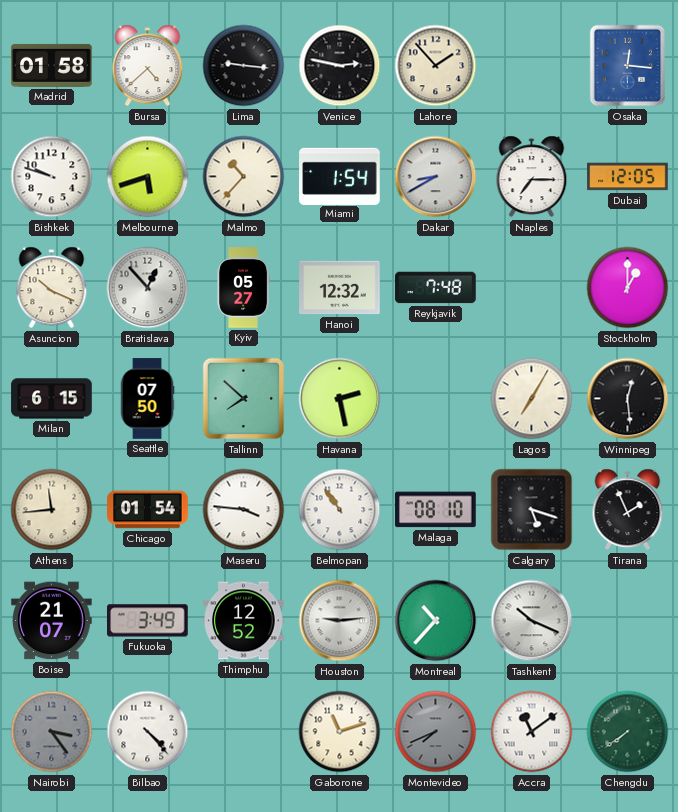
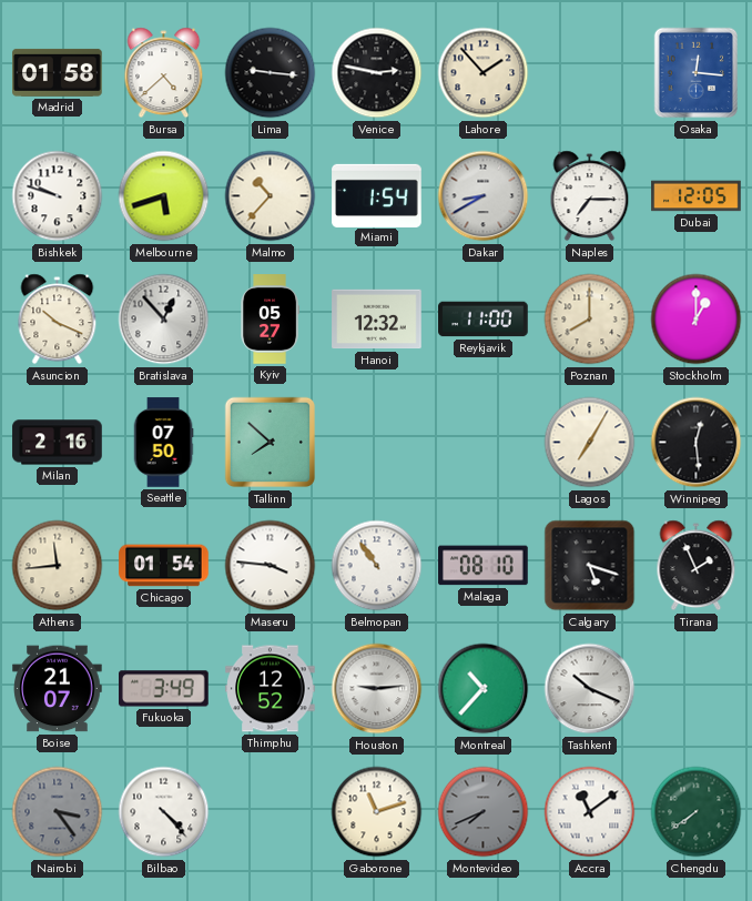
Reykjavik: 7:48 -> 11:00
Poznan: none -> 8:00
Milan: 6:15 -> 2:16
Havana: 2:28 -> none
